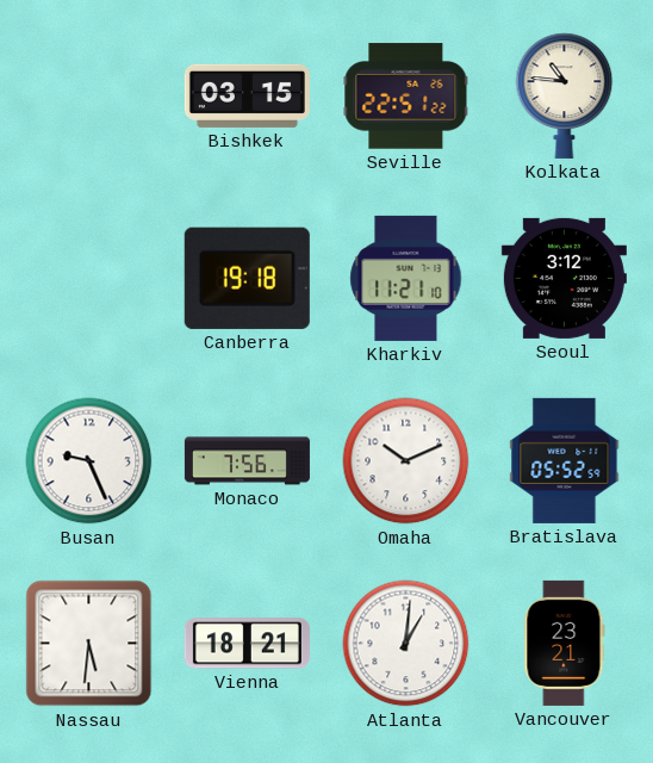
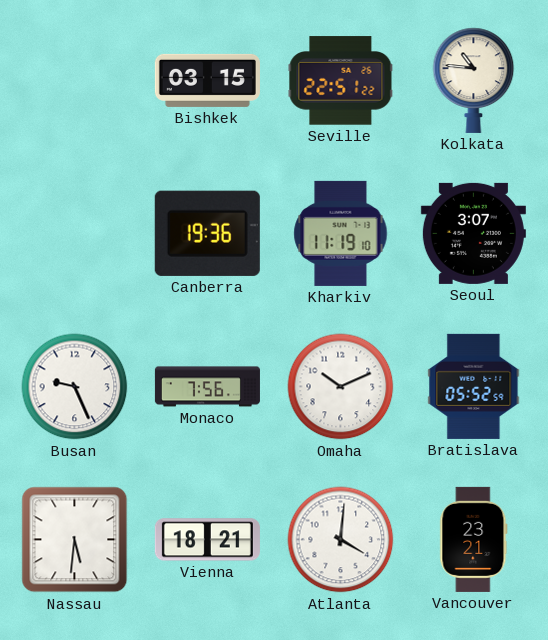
Canberra: 19:18 -> 19:36
Kharkiv: 11:21 -> 11:19
Seoul: 3:12 -> 3:07
Atlanta: 1:01 -> 4:01
